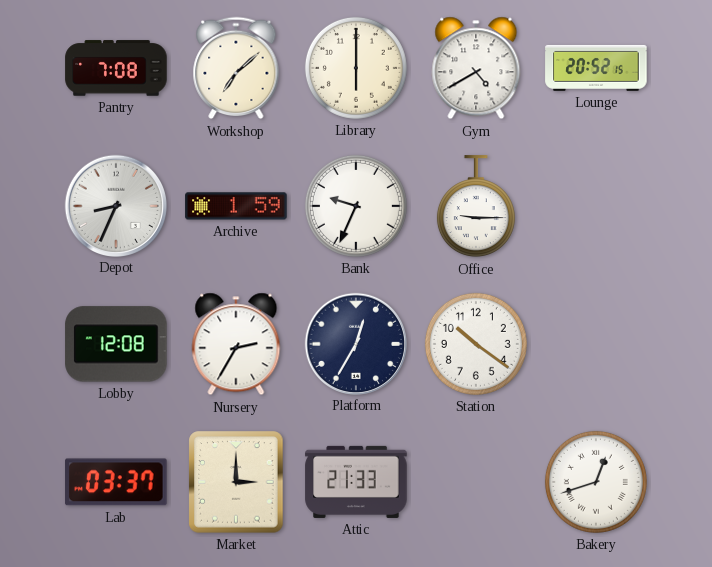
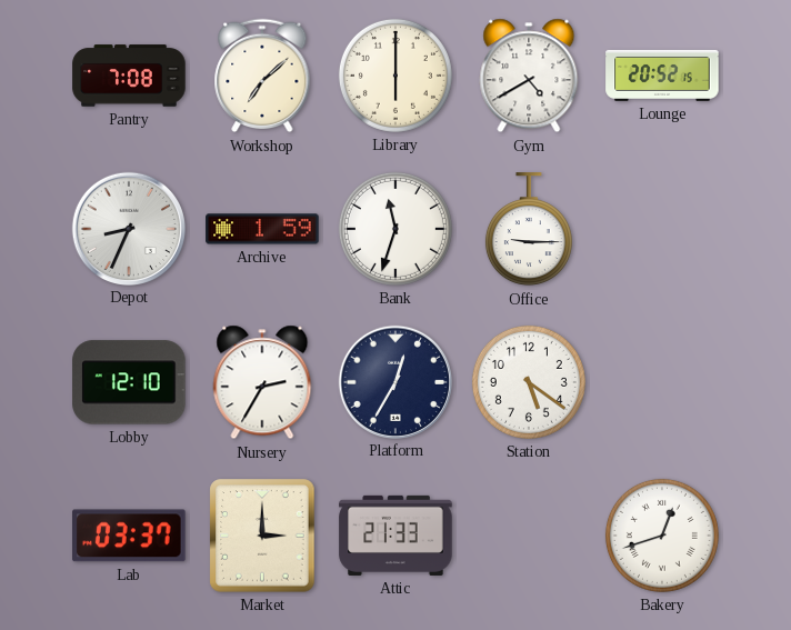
Bank: 9:34 -> 11:33
Lobby: 12:08 -> 12:10
Station: 10:21 -> 5:21
